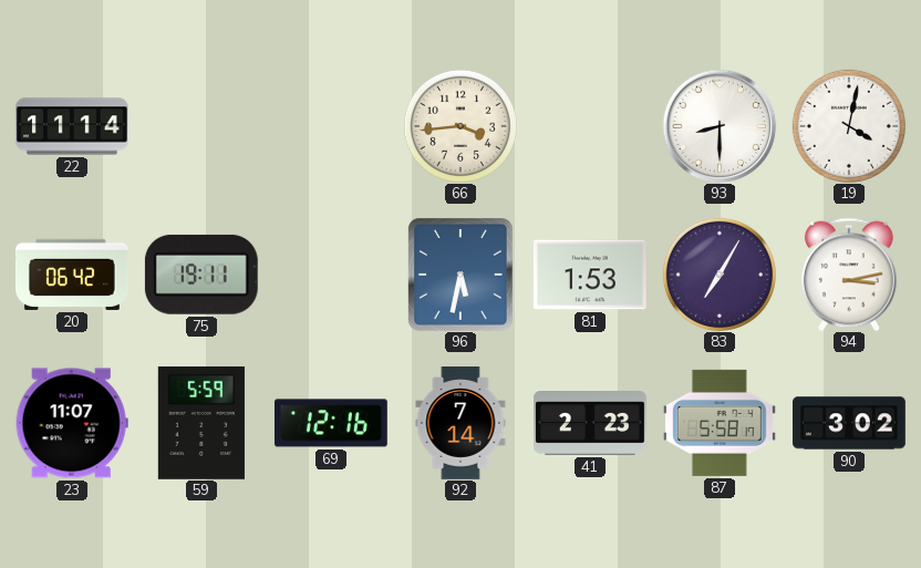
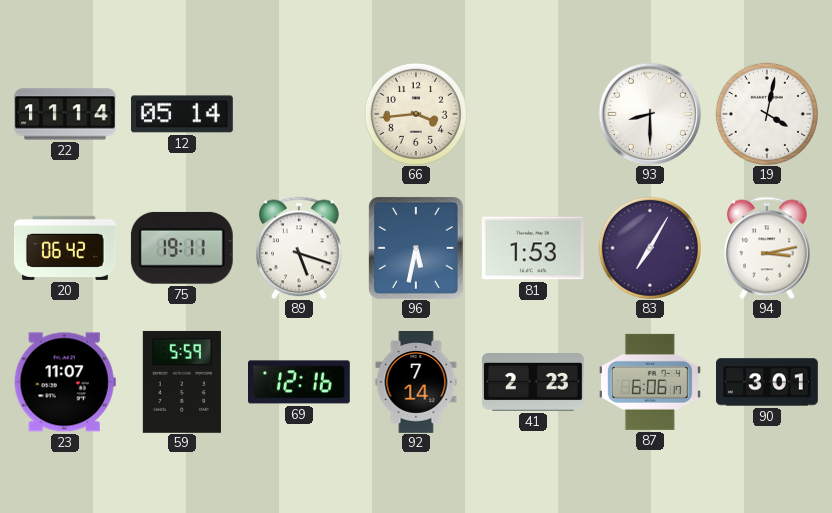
12: none -> 05:14
89: none -> 5:18
87: 5:58 -> 6:06
90: 3:02 -> 3:01
